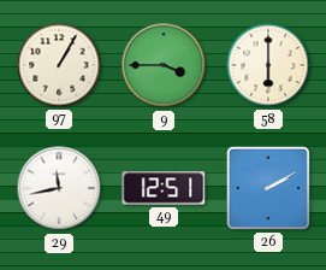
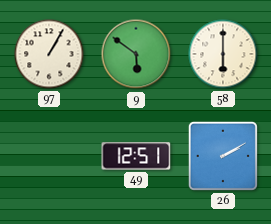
9: 3:45 -> 5:51
29: 11:43 -> none
